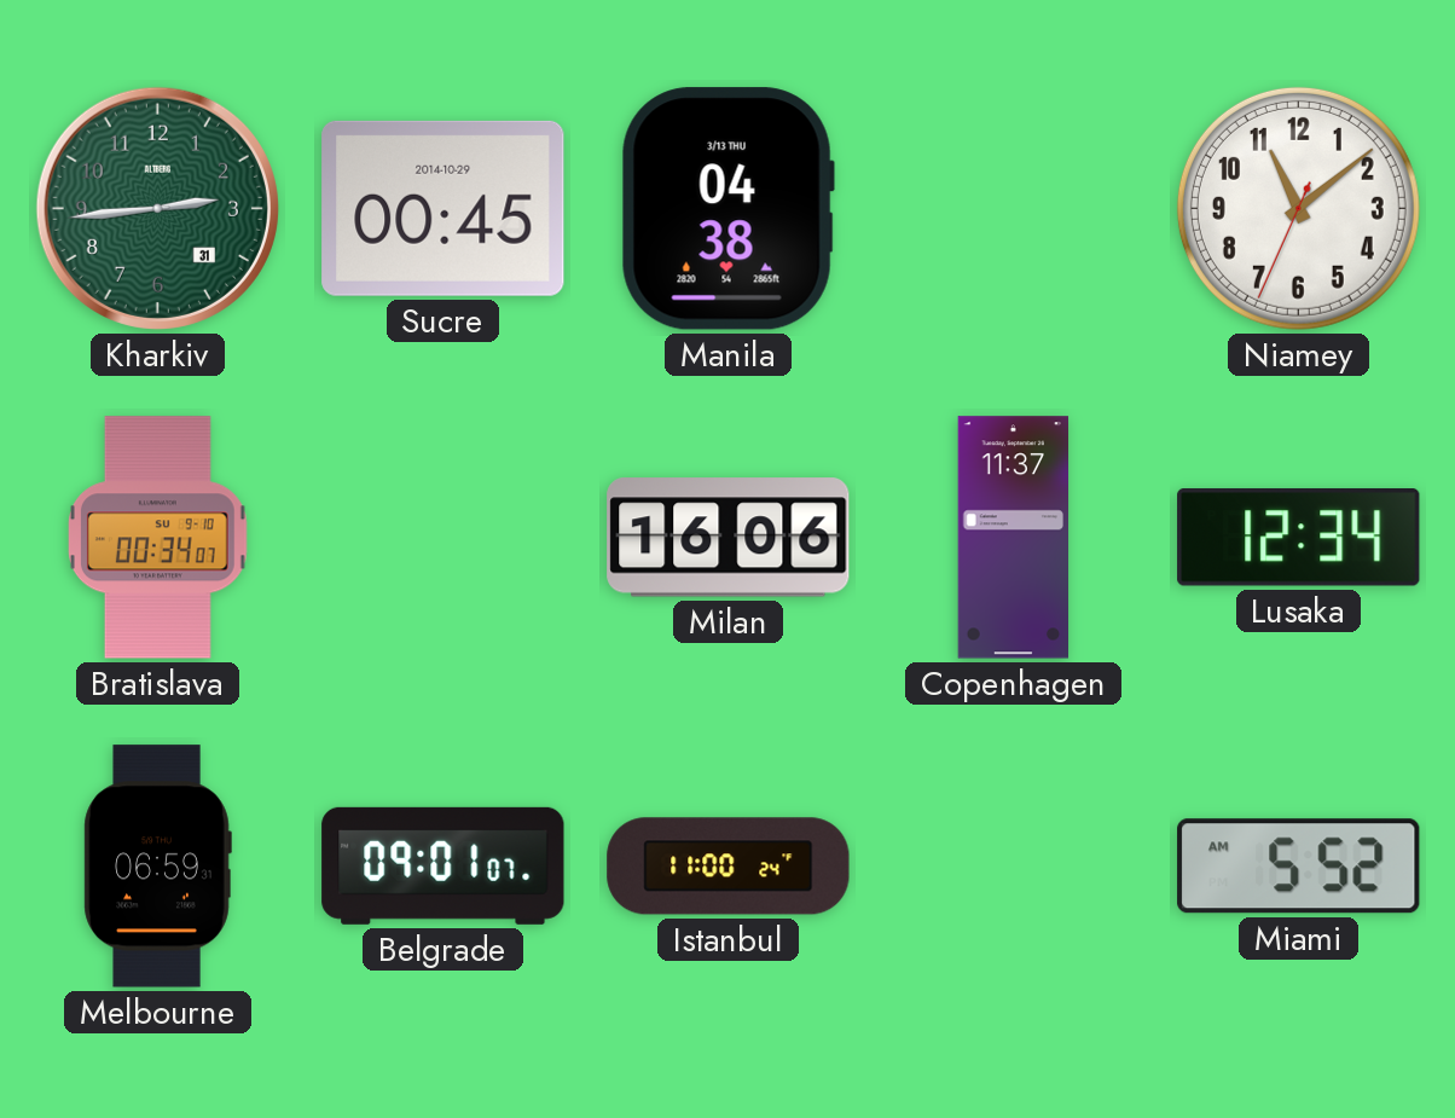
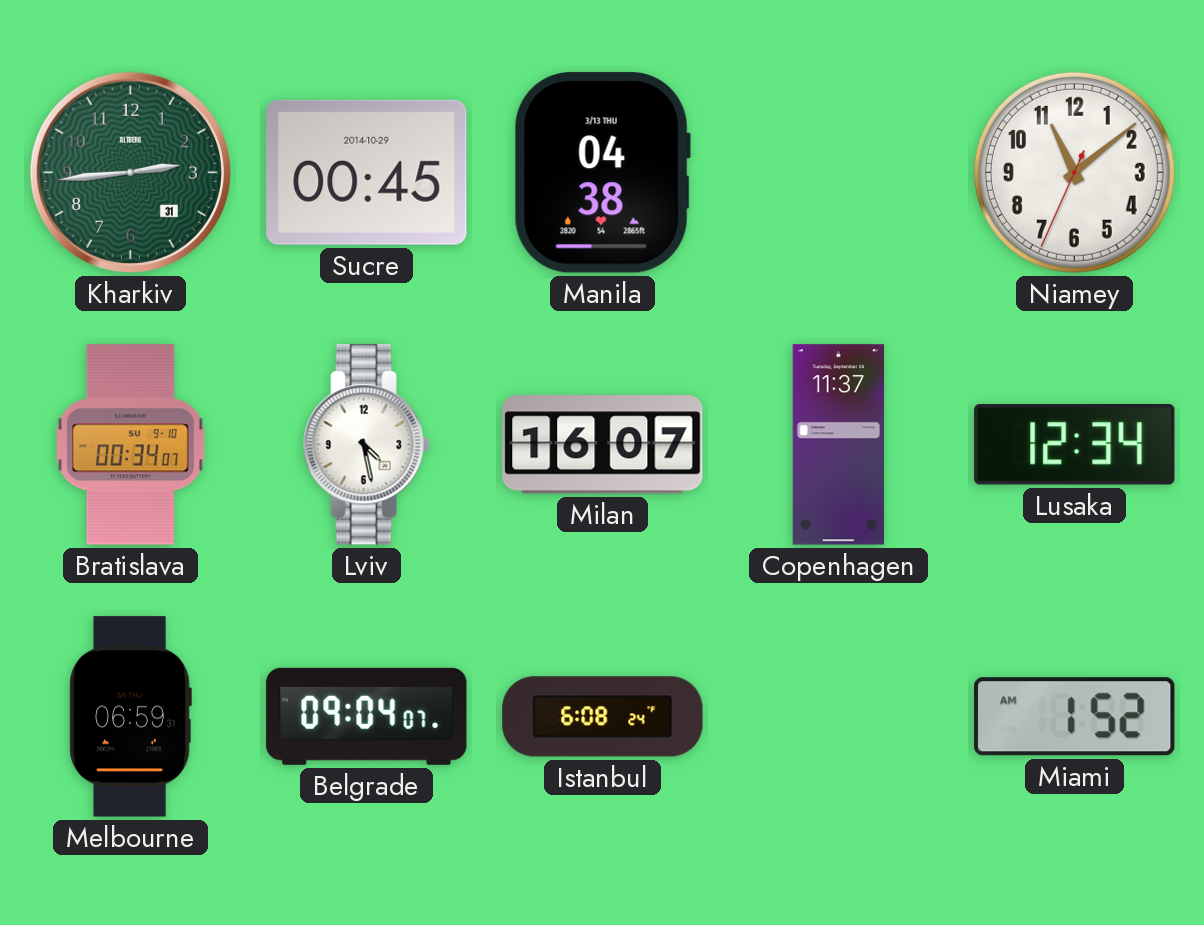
Lviv: none -> 4:28
Milan: 16:06 -> 16:07
Belgrade: 09:01 -> 09:04
Istanbul: 11:00 -> 6:08
Miami: 5:52 -> 1:52
